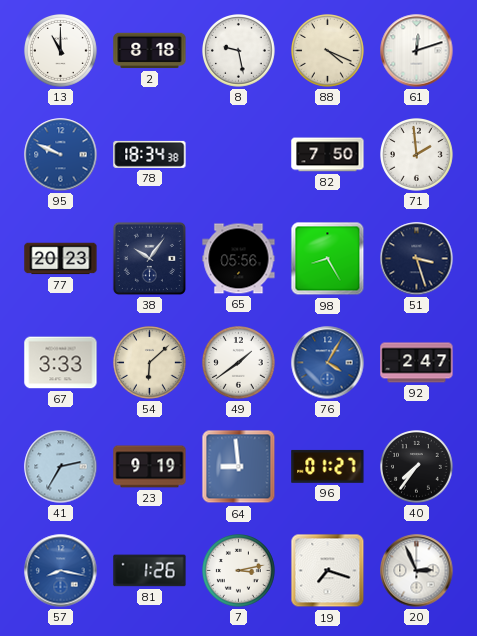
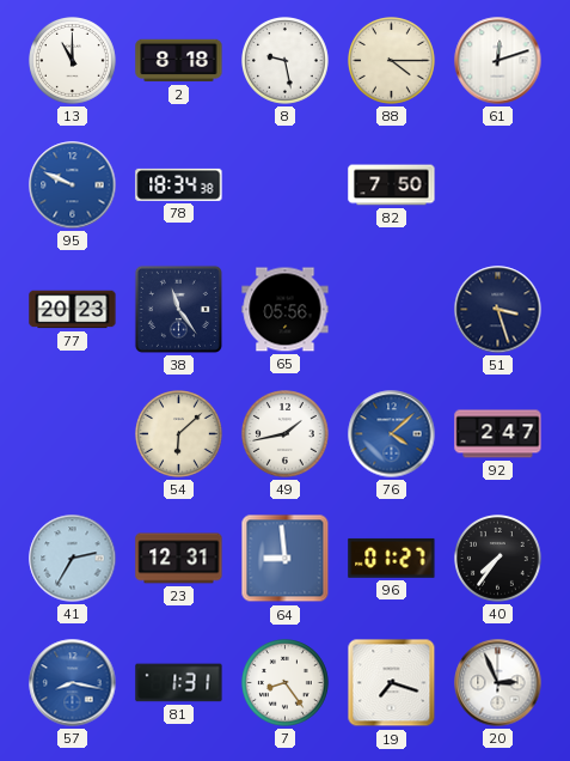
88: 4:19 -> 4:15
71: 1:59 -> none
38: 10:06 -> 11:24
98: 8:25 -> none
67: 3:33 -> none
49: 1:39 -> 1:43
76: 4:05 -> 4:08
23: 9:19 -> 12:31
81: 1:26 -> 1:31
7: 3:13 -> 8:24
